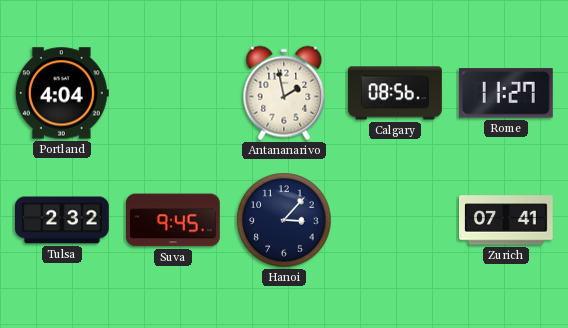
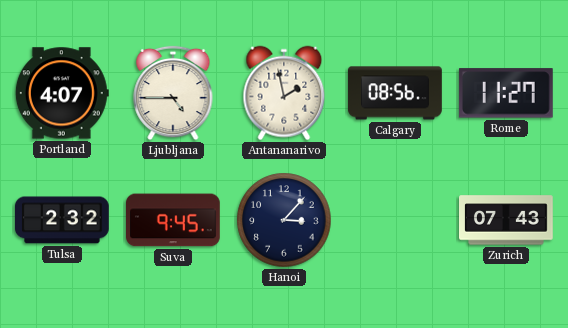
Portland: 4:04 -> 4:07
Ljubljana: none -> 4:45
Zurich: 07:41 -> 07:43
